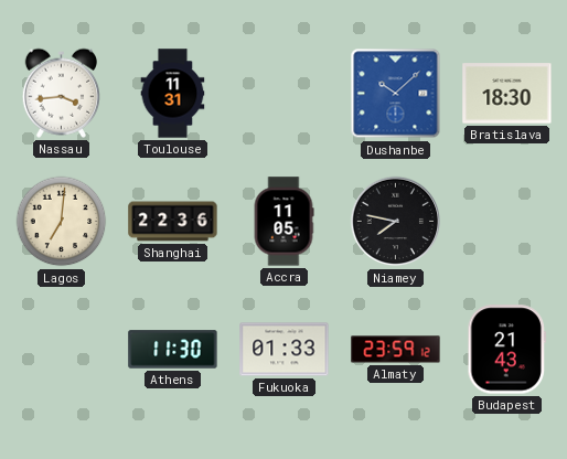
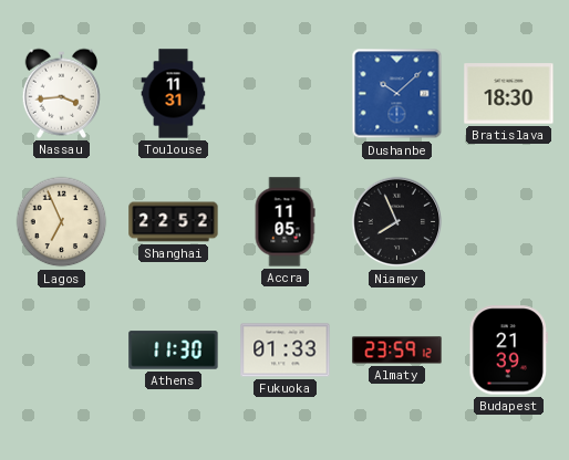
Lagos: 7:01 -> 6:56
Shanghai: 22:36 -> 22:52
Niamey: 7:47 -> 7:56
Budapest: 21:43 -> 21:39
